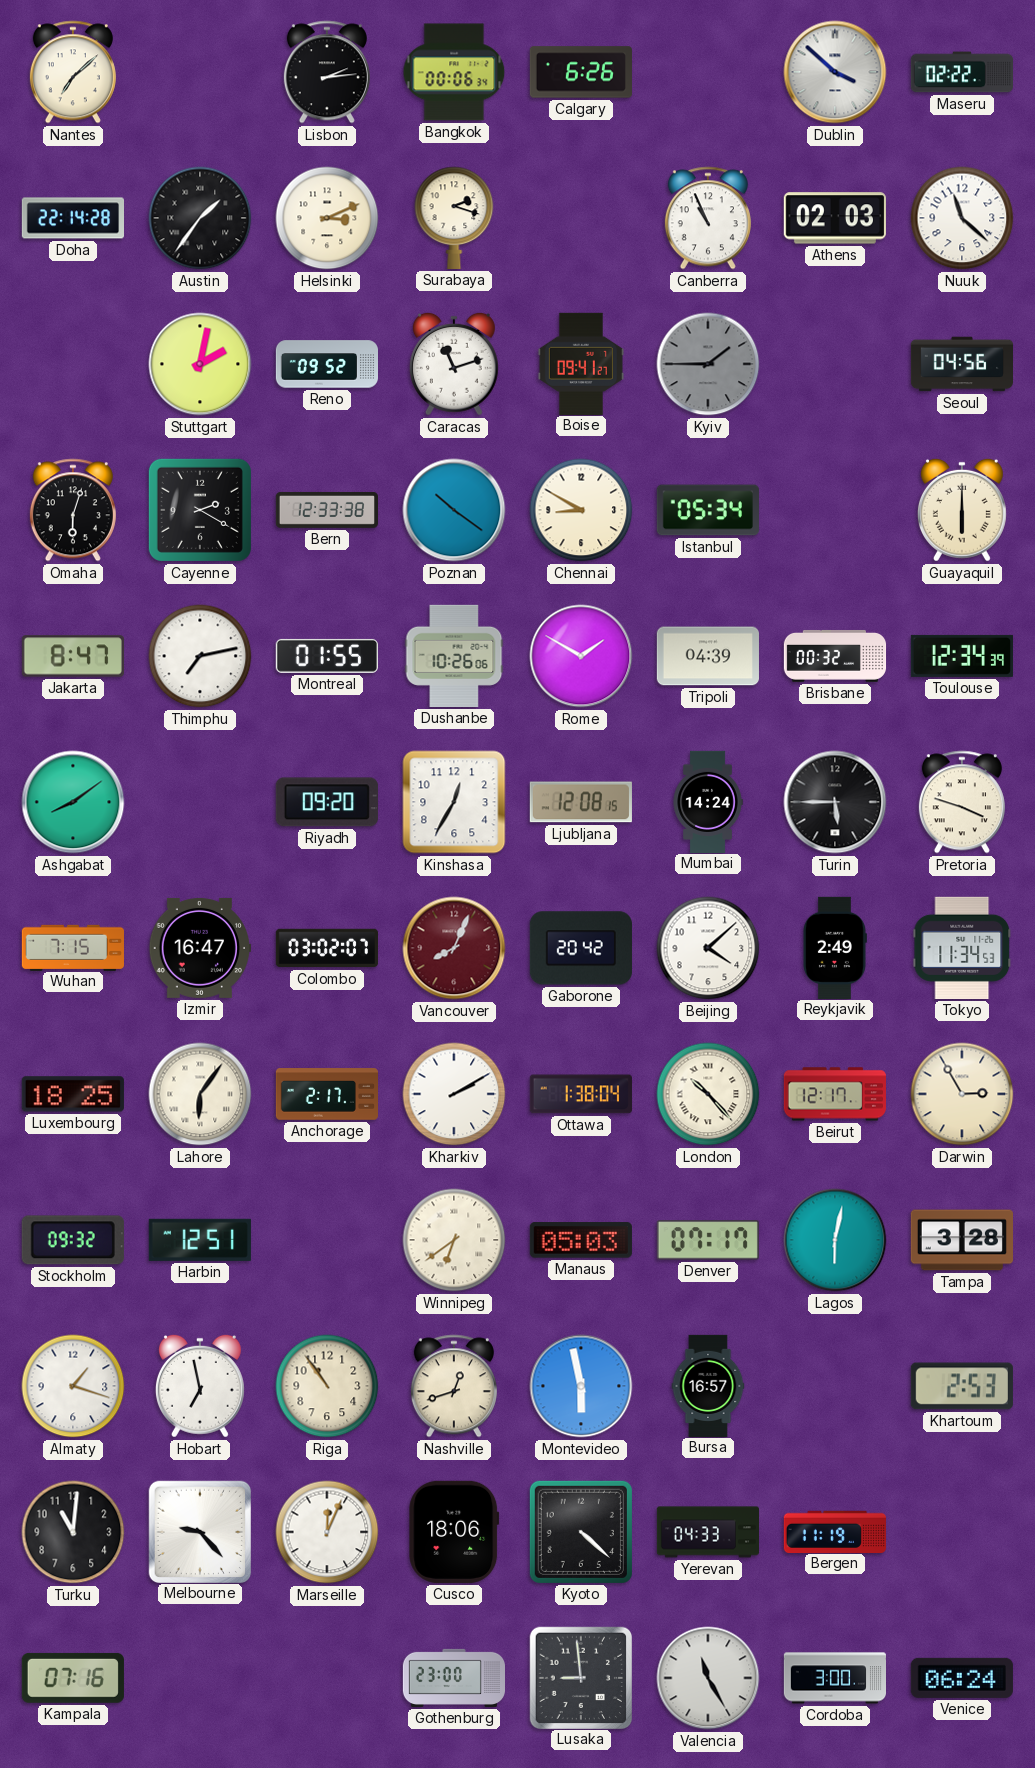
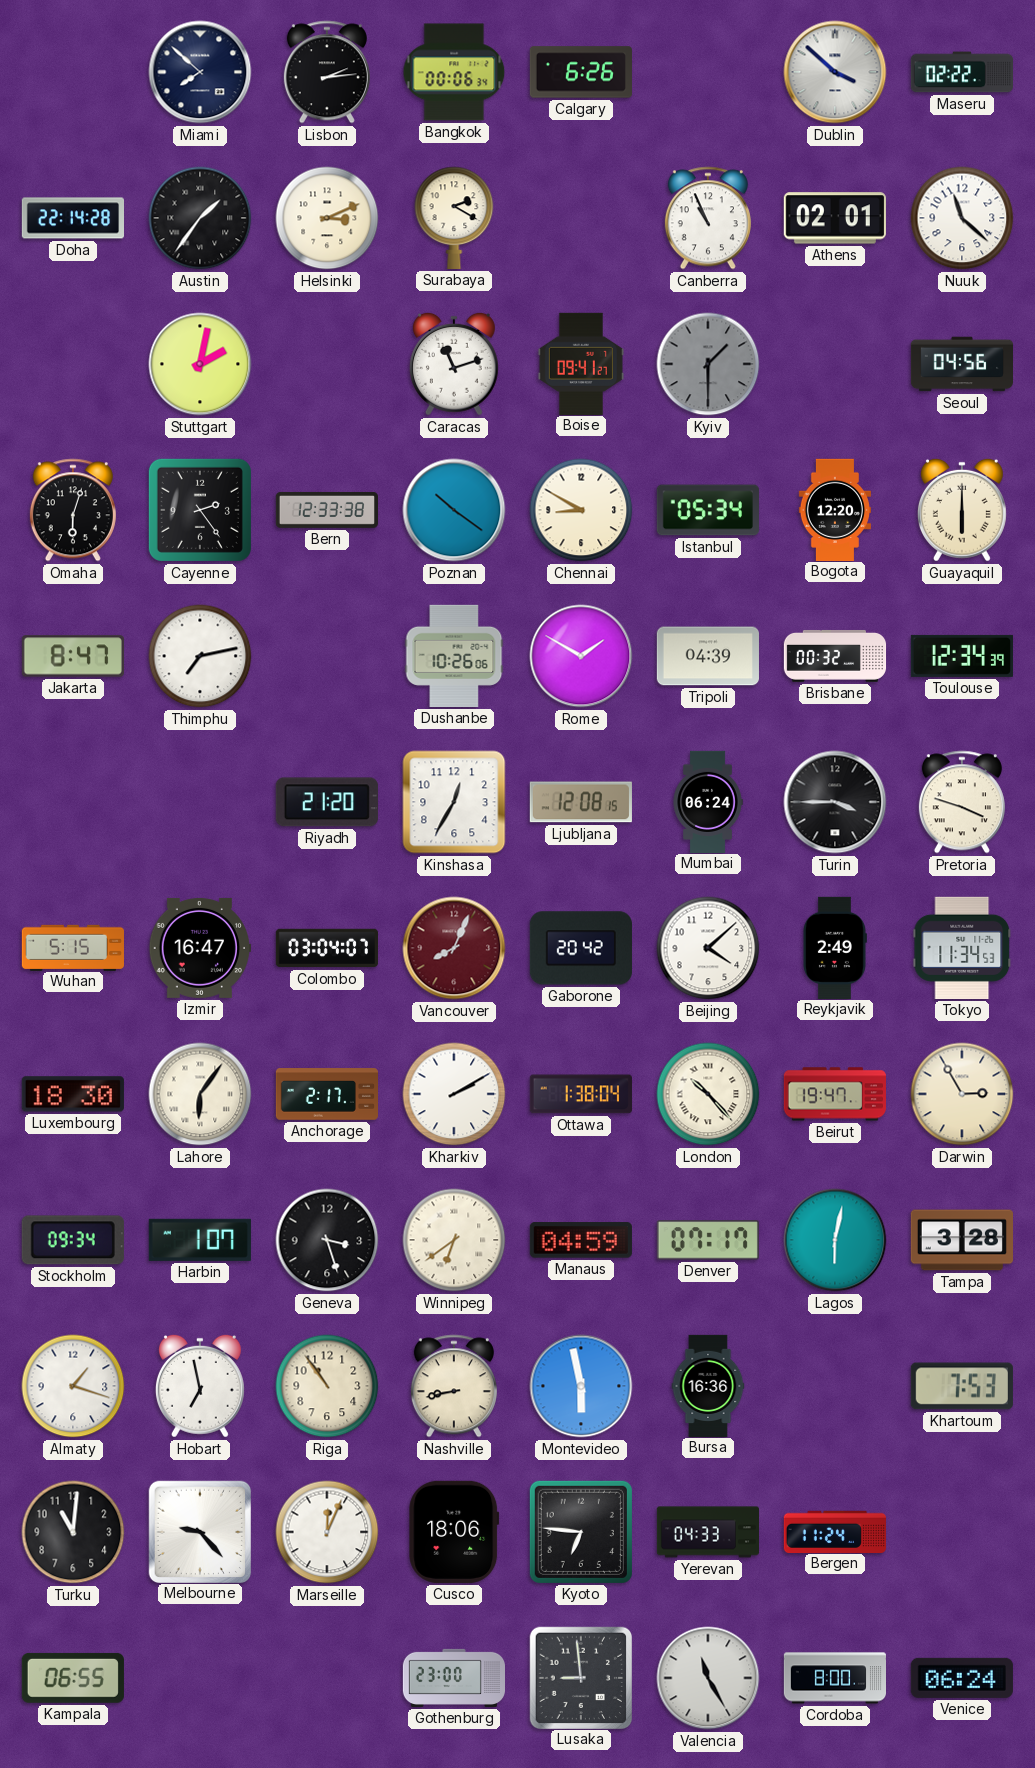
Nantes: 7:08 -> none
Miami: none -> 7:52
Surabaya: 2:18 -> 2:20
Athens: 02:03 -> 02:01
Reno: 09:52 -> none
Kyiv: 1:45 -> 1:30
Cayenne: 2:20 -> 2:24
Bogota: none -> 12:20
Montreal: 01:55 -> none
Ashgabat: 8:09 -> none
Riyadh: 09:20 -> 21:20
Mumbai: 14:24 -> 06:24
Turin: 5:45 -> 3:45
Wuhan: 7:15 -> 5:15
Colombo: 03:02 -> 03:04
Luxembourg: 18:25 -> 18:30
Beirut: 12:17 -> 19:47
Stockholm: 09:32 -> 09:34
Harbin: 12:51 -> 1:07
Geneva: none -> 3:27
Manaus: 05:03 -> 04:59
Nashville: 12:42 -> 8:43
Bursa: 16:57 -> 16:36
Khartoum: 2:53 -> 7:53
Kyoto: 4:22 -> 6:46
Bergen: 11:19 -> 11:24
Kampala: 07:16 -> 06:55
Cordoba: 3:00 -> 8:00
